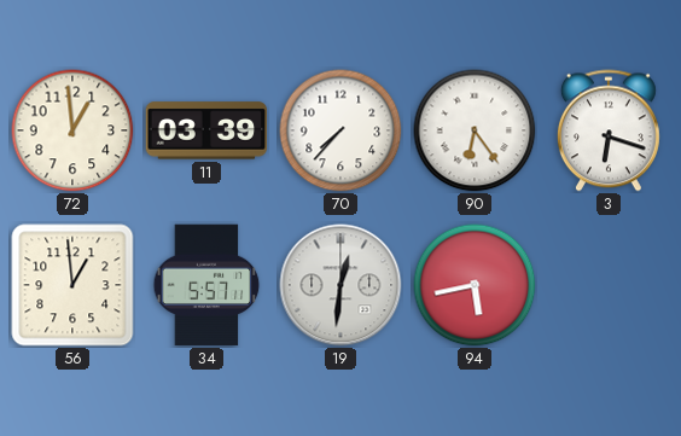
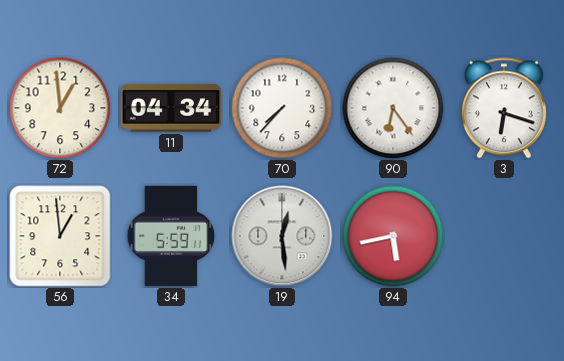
11: 03:39 -> 04:34
34: 5:57 -> 5:59
19: 12:31 -> 12:29
